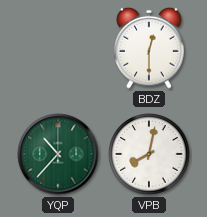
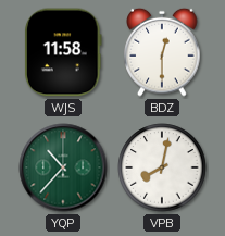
WJS: none -> 11:58
